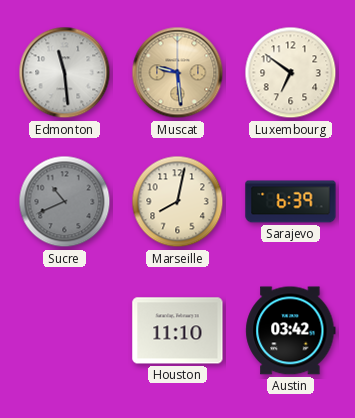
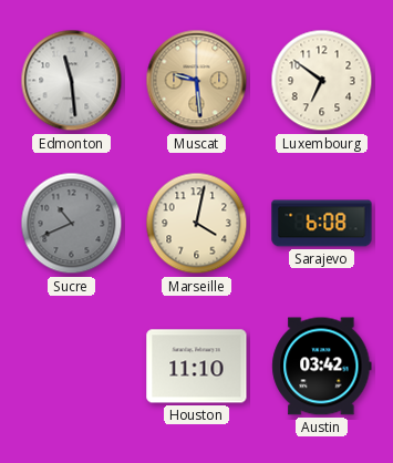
Marseille: 8:02 -> 4:02
Sarajevo: 6:39 -> 6:08
